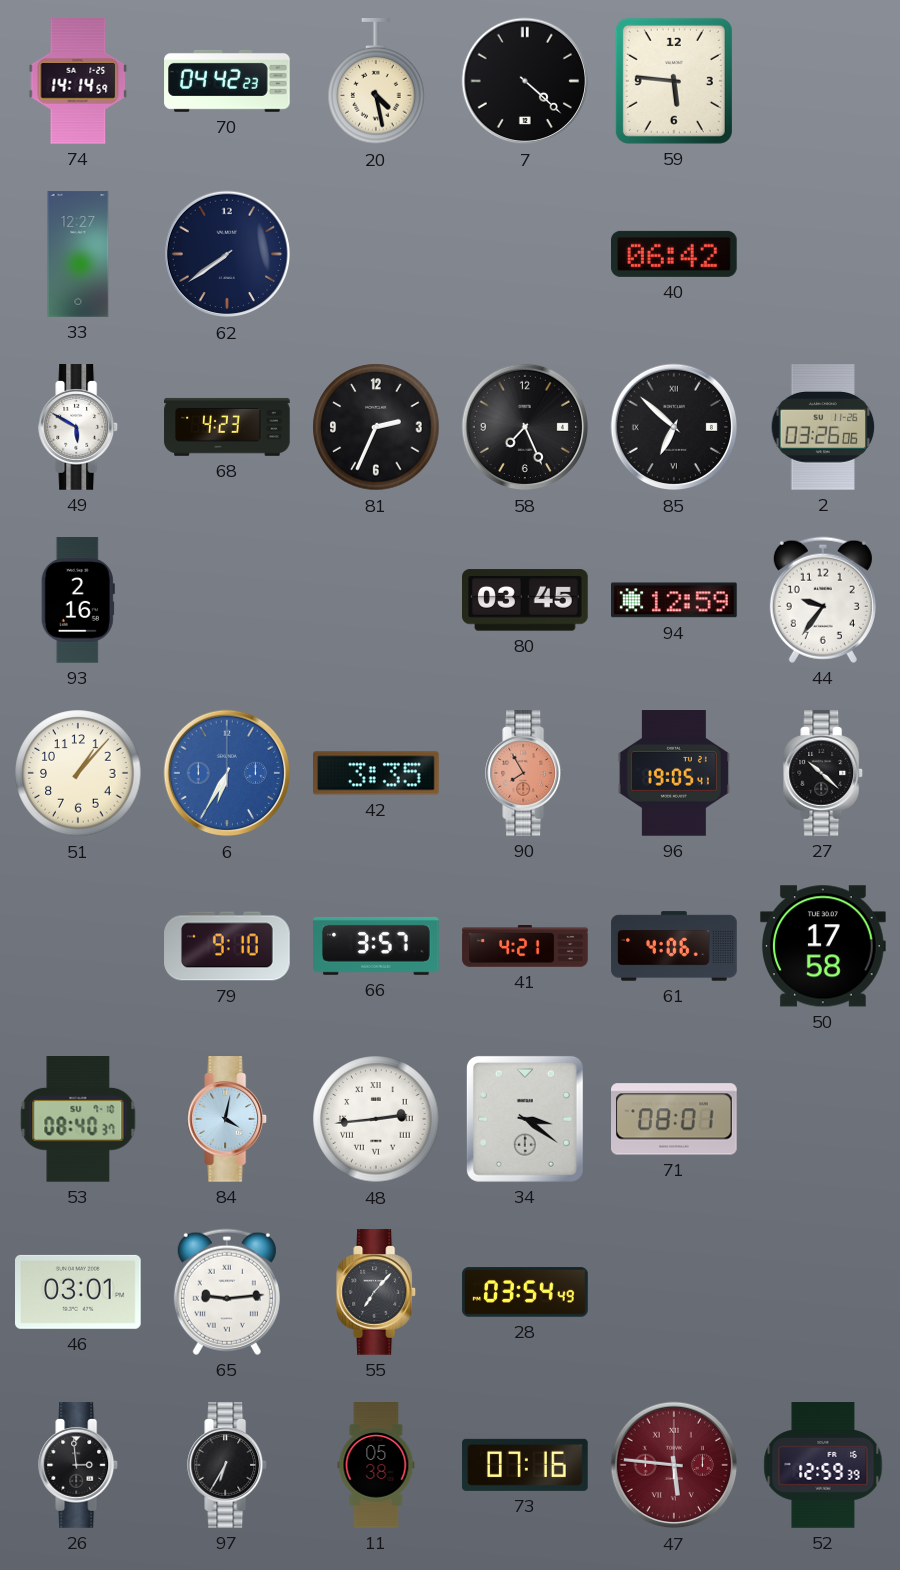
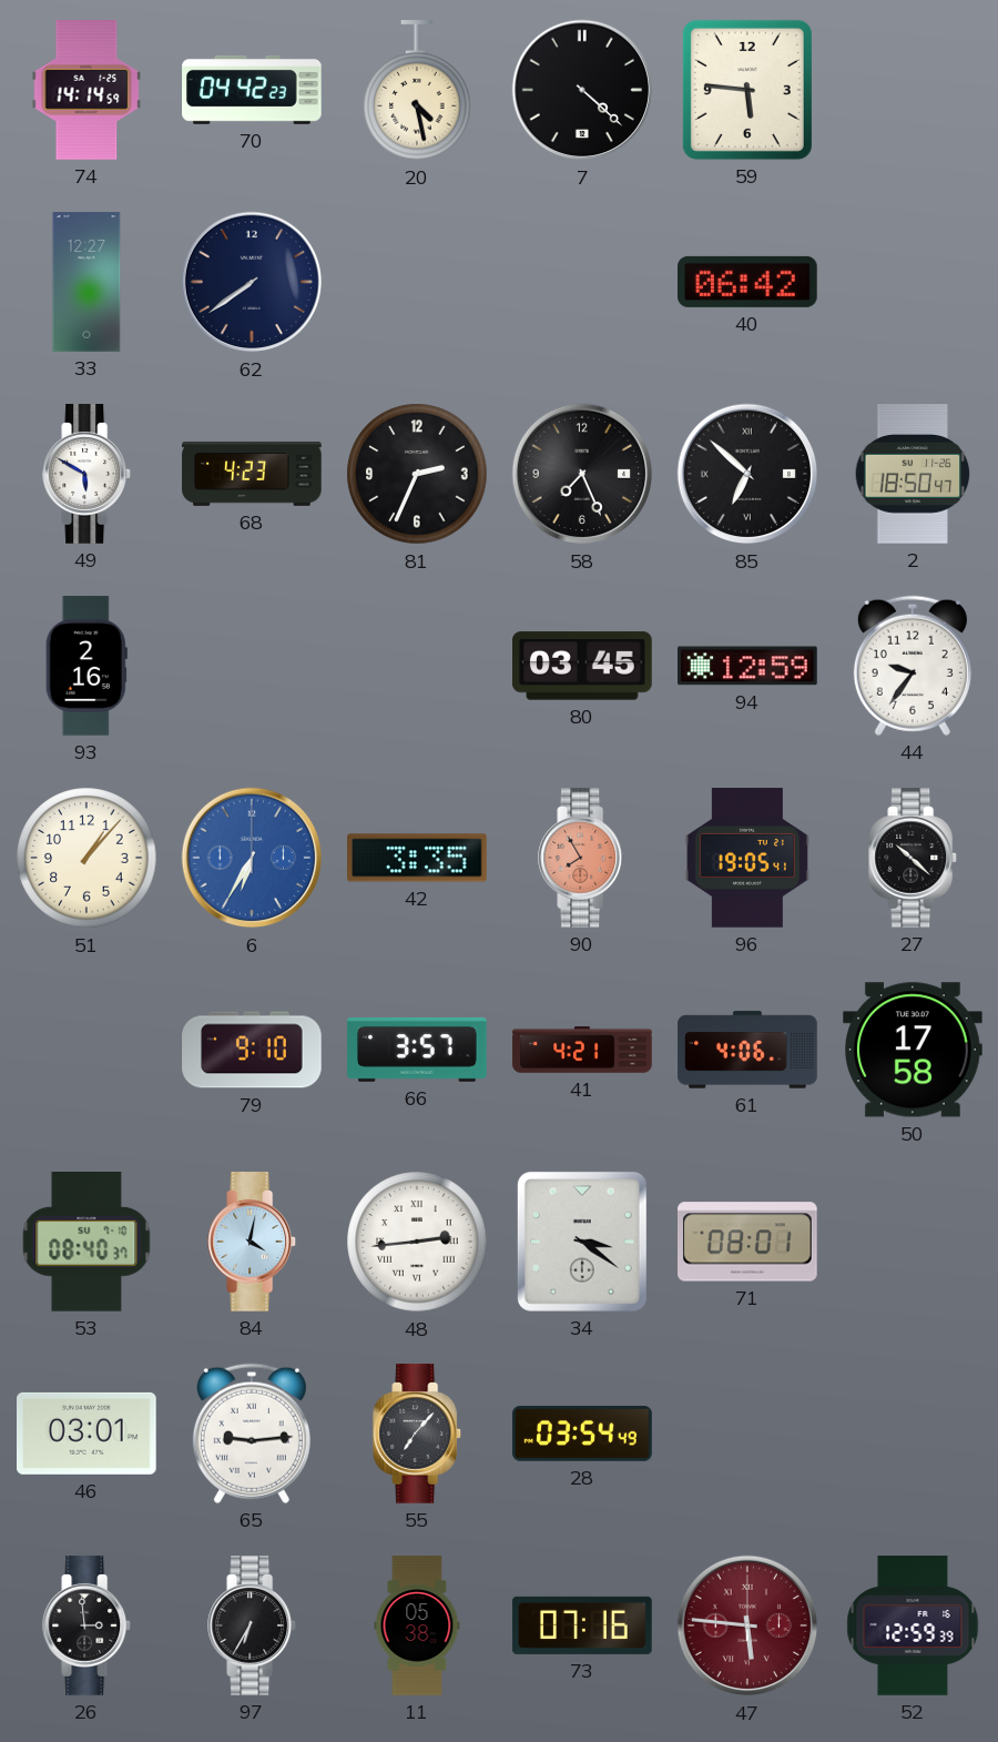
2: 03:26 -> 18:50
